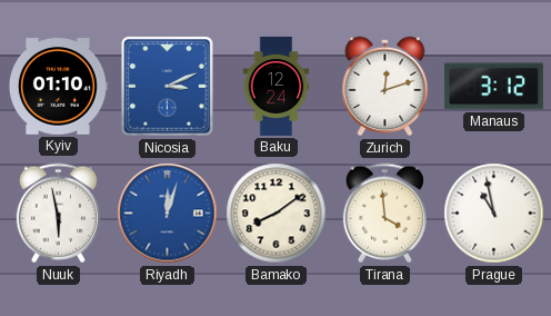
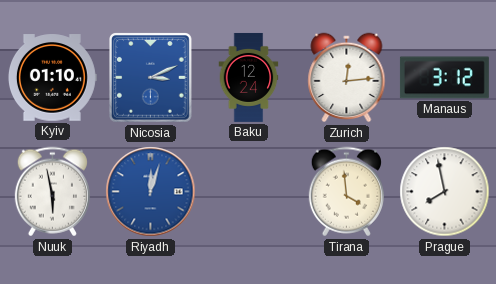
Zurich: 12:12 -> 12:14
Bamako: 8:09 -> none
Prague: 10:58 -> 7:58
